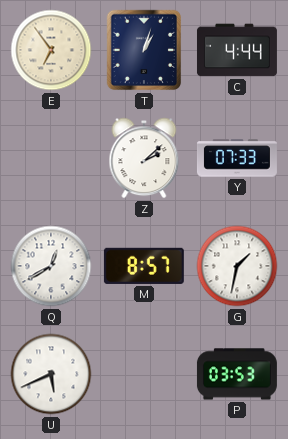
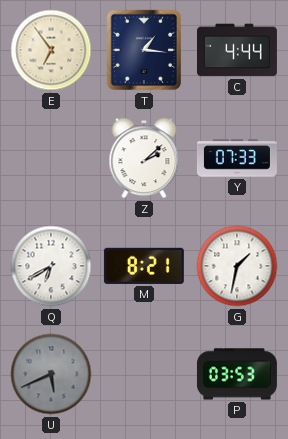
T: 1:03 -> 1:16
Q: 12:40 -> 6:40
M: 8:57 -> 8:21
U dial: white -> grey
